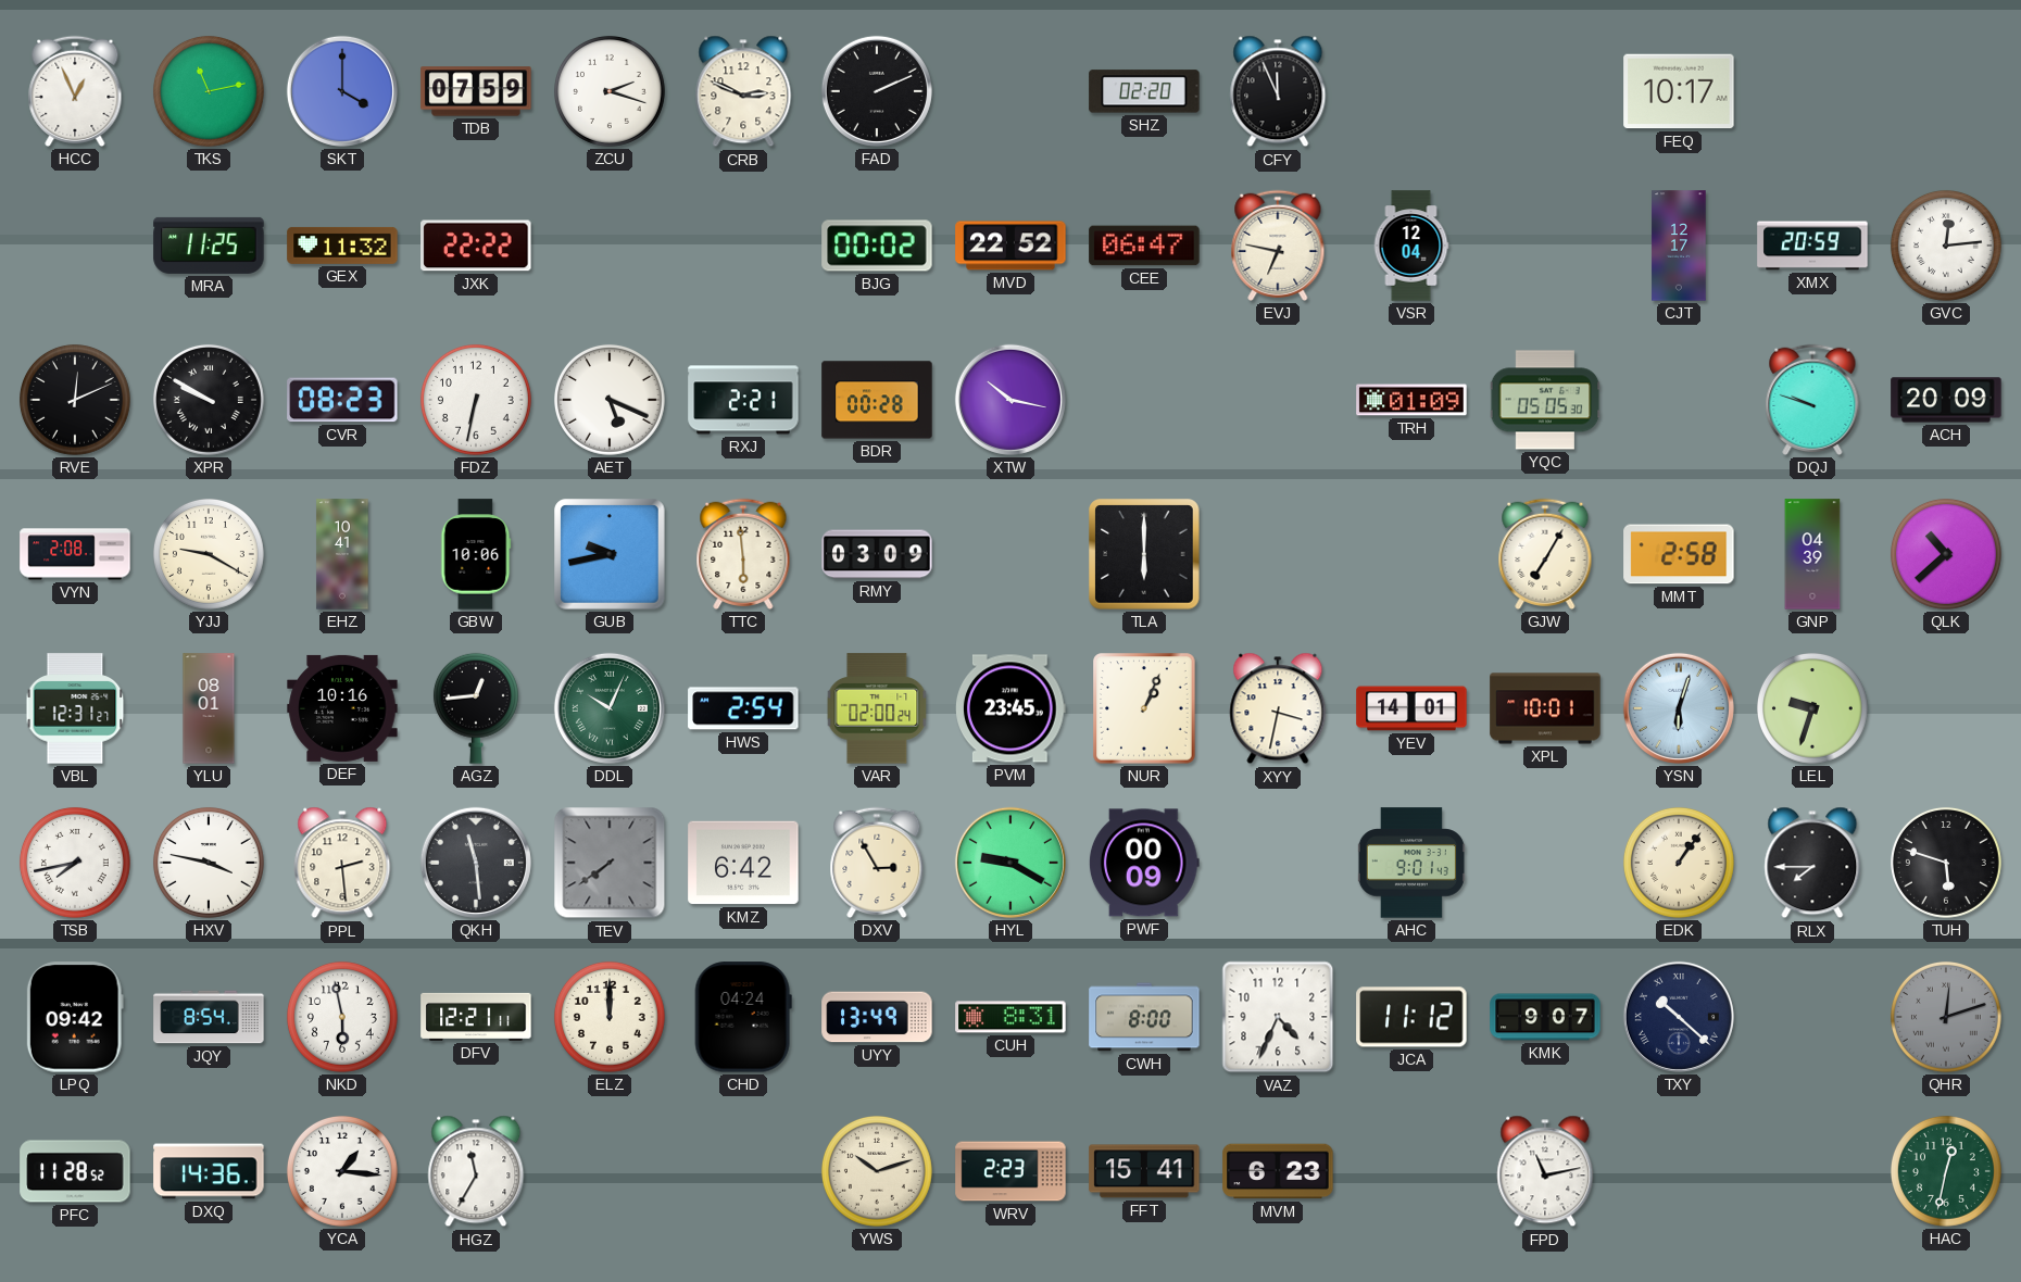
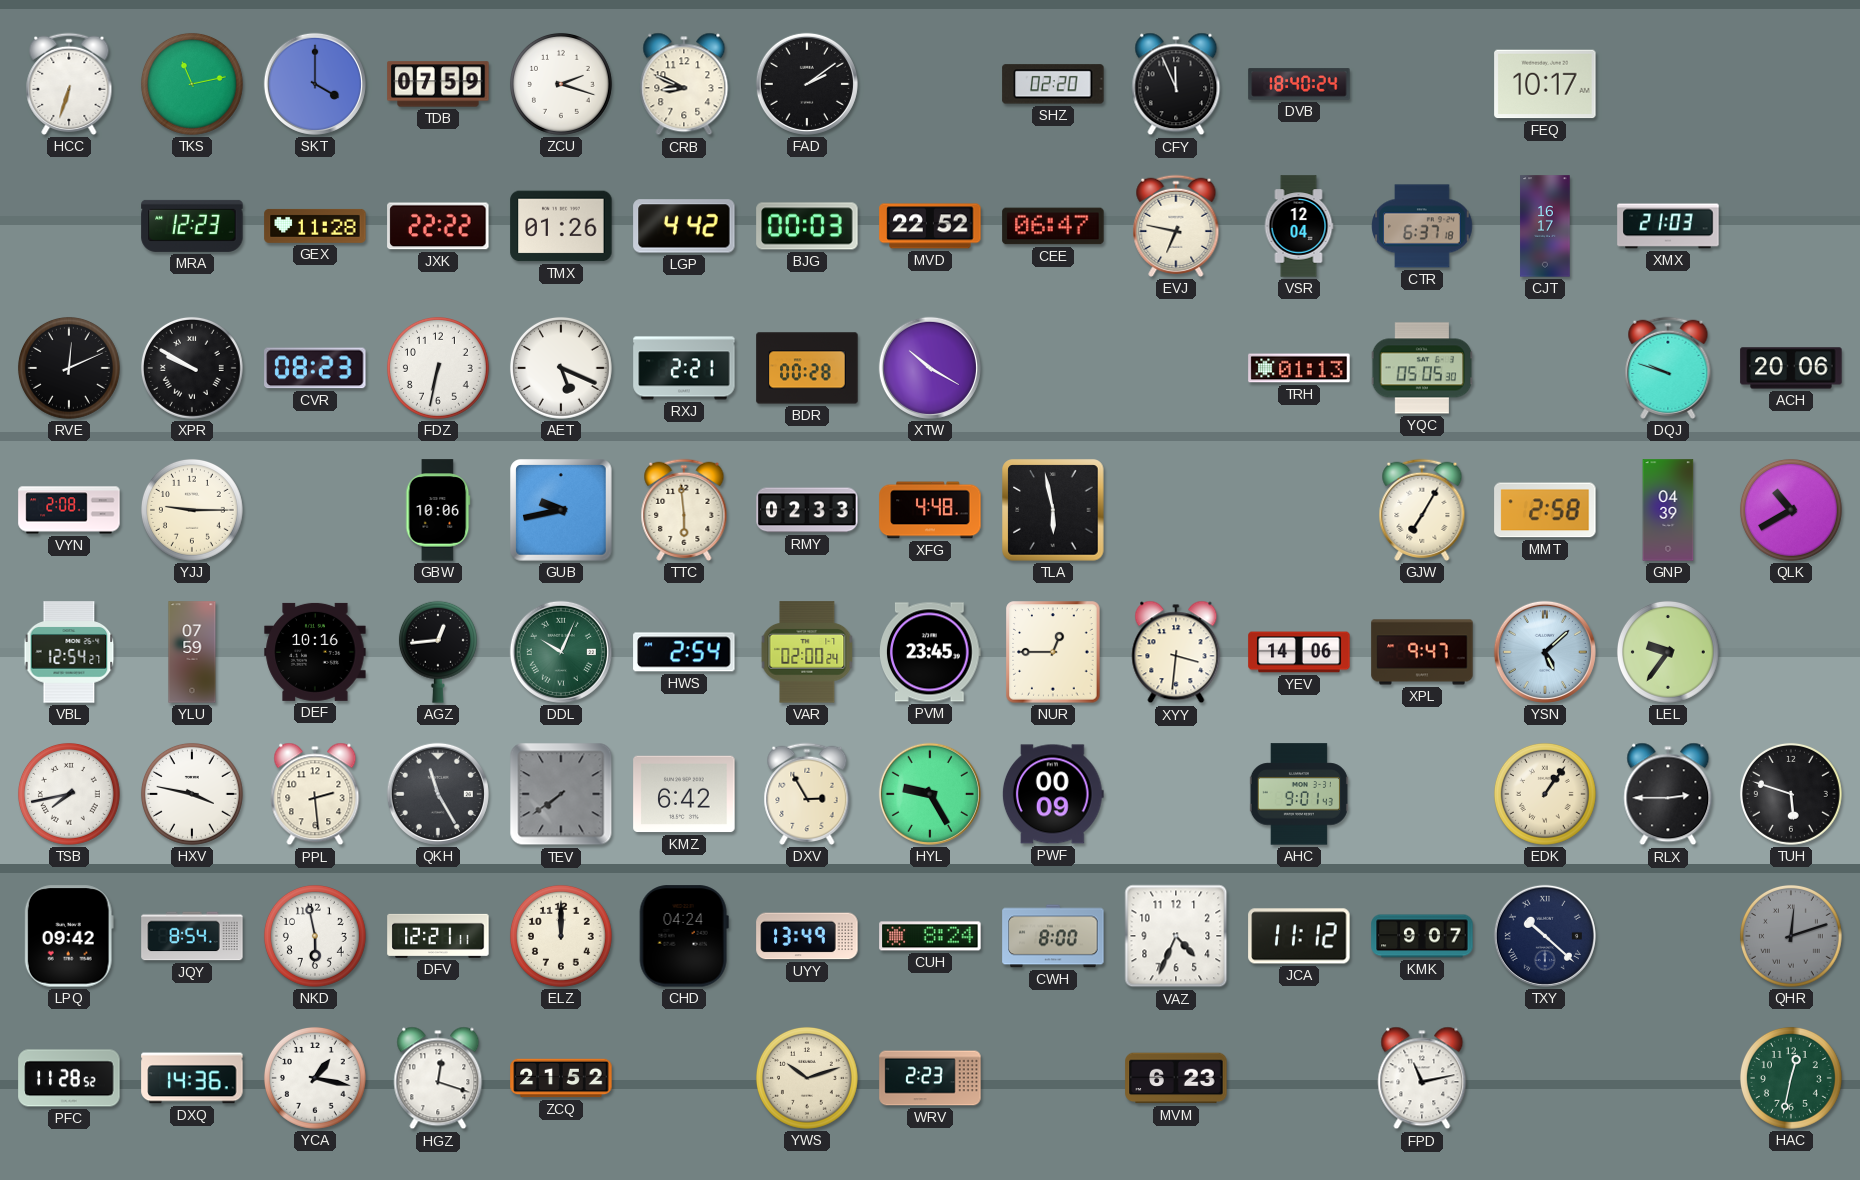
HCC: 12:56 -> 6:33
CRB: 2:49 -> 8:49
FAD: 2:11 -> 2:09
DVB: none -> 18:40
MRA: 11:25 -> 12:23
GEX: 11:32 -> 11:28
TMX: none -> 01:26
LGP: none -> 4:42
BJG: 00:02 -> 00:03
CTR: none -> 6:37
CJT: 12:17 -> 16:17
XMX: 20:59 -> 21:03
GVC: 12:14 -> none
XTW: 10:17 -> 10:20
TRH: 01:09 -> 01:13
ACH: 20:09 -> 20:06
YJJ: 9:20 -> 9:15
EHZ: 10:41 -> none
RMY: 03:09 -> 02:33
XFG: none -> 4:48
TLA: 6:00 -> 5:58
QLK: 10:38 -> 10:40
VBL: 12:31 -> 12:54
YLU: 08:01 -> 07:59
NUR: 1:04 -> 12:45
XYY: 3:32 -> 3:31
YEV: 14:01 -> 14:06
XPL: 10:01 -> 9:47
YSN: 6:03 -> 5:08
LEL: 9:33 -> 9:36
QKH: 11:29 -> 11:25
HYL: 9:20 -> 9:25
RLX: 7:45 -> 2:45
CUH: 8:31 -> 8:24
YCA: 1:16 -> 1:17
HGZ: 11:35 -> 12:18
ZCQ: none -> 21:52
FFT: 15:41 -> none
